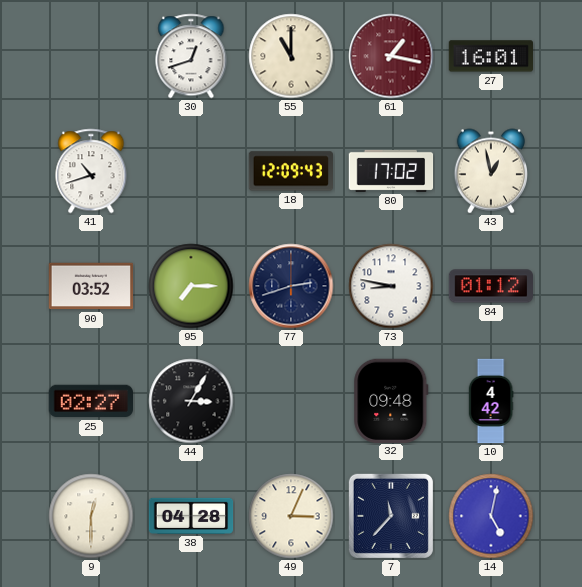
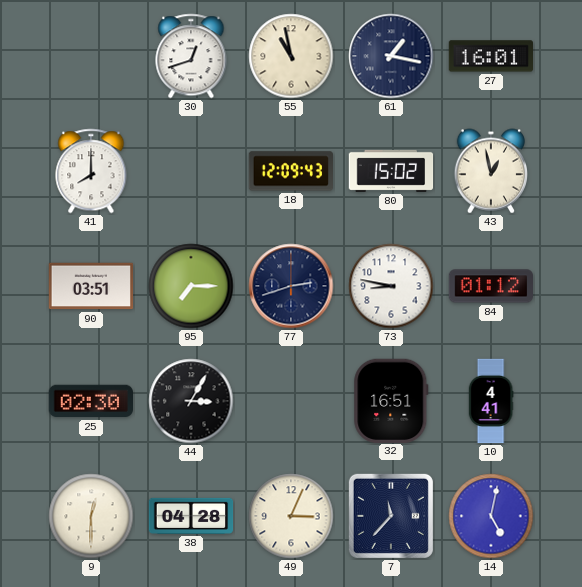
55: 11:00 -> 10:58
61 dial: burgundy -> navy
41: 10:42 -> 8:00
80: 17:02 -> 15:02
90: 03:52 -> 03:51
25: 02:27 -> 02:30
32: 09:48 -> 16:51
10: 4:42 -> 4:41
